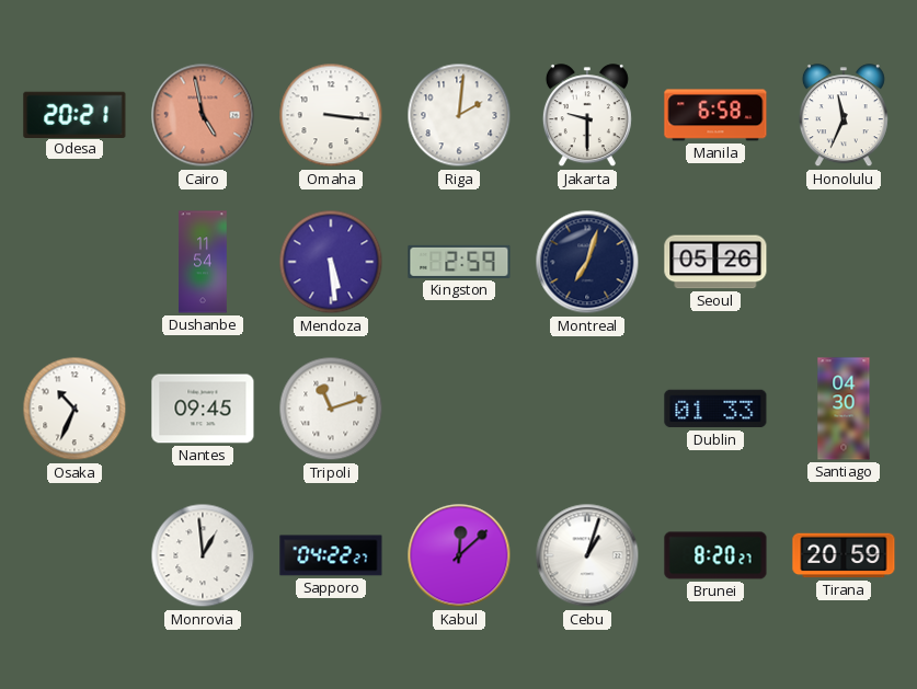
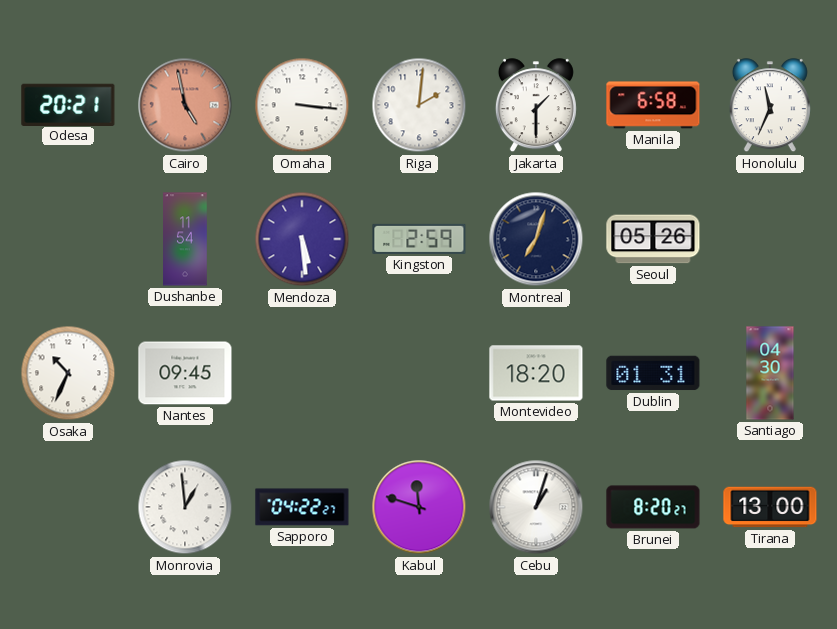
Jakarta: 9:30 -> 1:30
Tripoli: 11:12 -> none
Montevideo: none -> 18:20
Dublin: 01:33 -> 01:31
Kabul: 12:08 -> 11:48
Tirana: 20:59 -> 13:00
